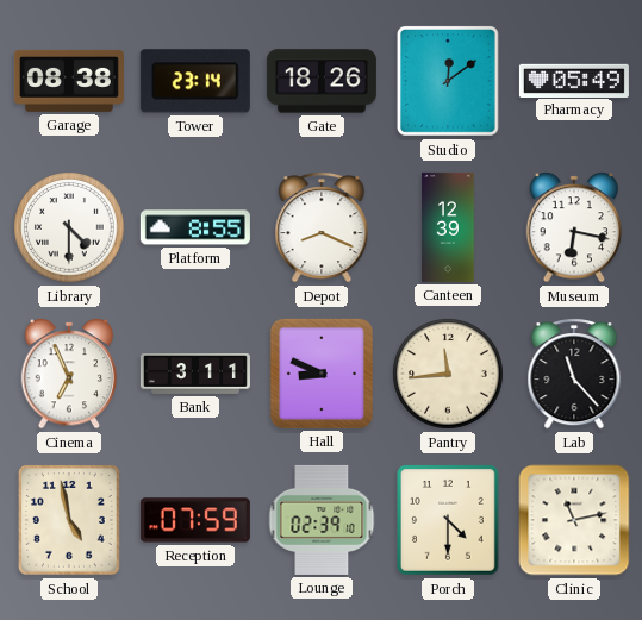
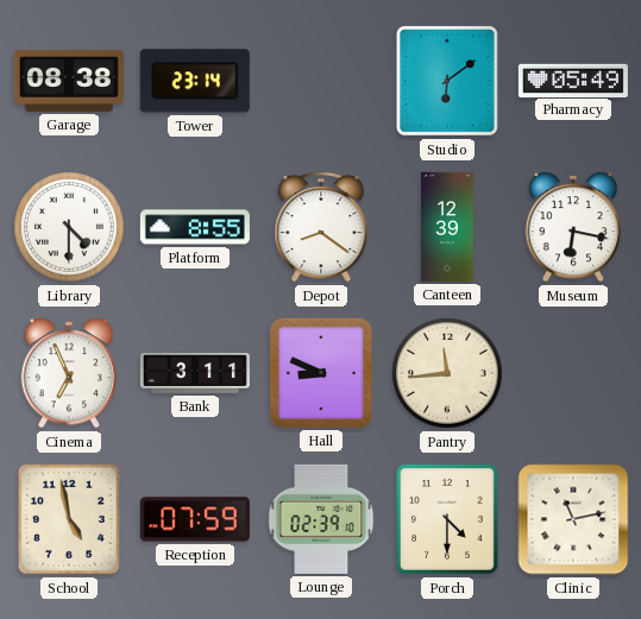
Gate: 18:26 -> none
Studio: 12:09 -> 6:09
Depot: 8:19 -> 8:21
Lab: 11:23 -> none
